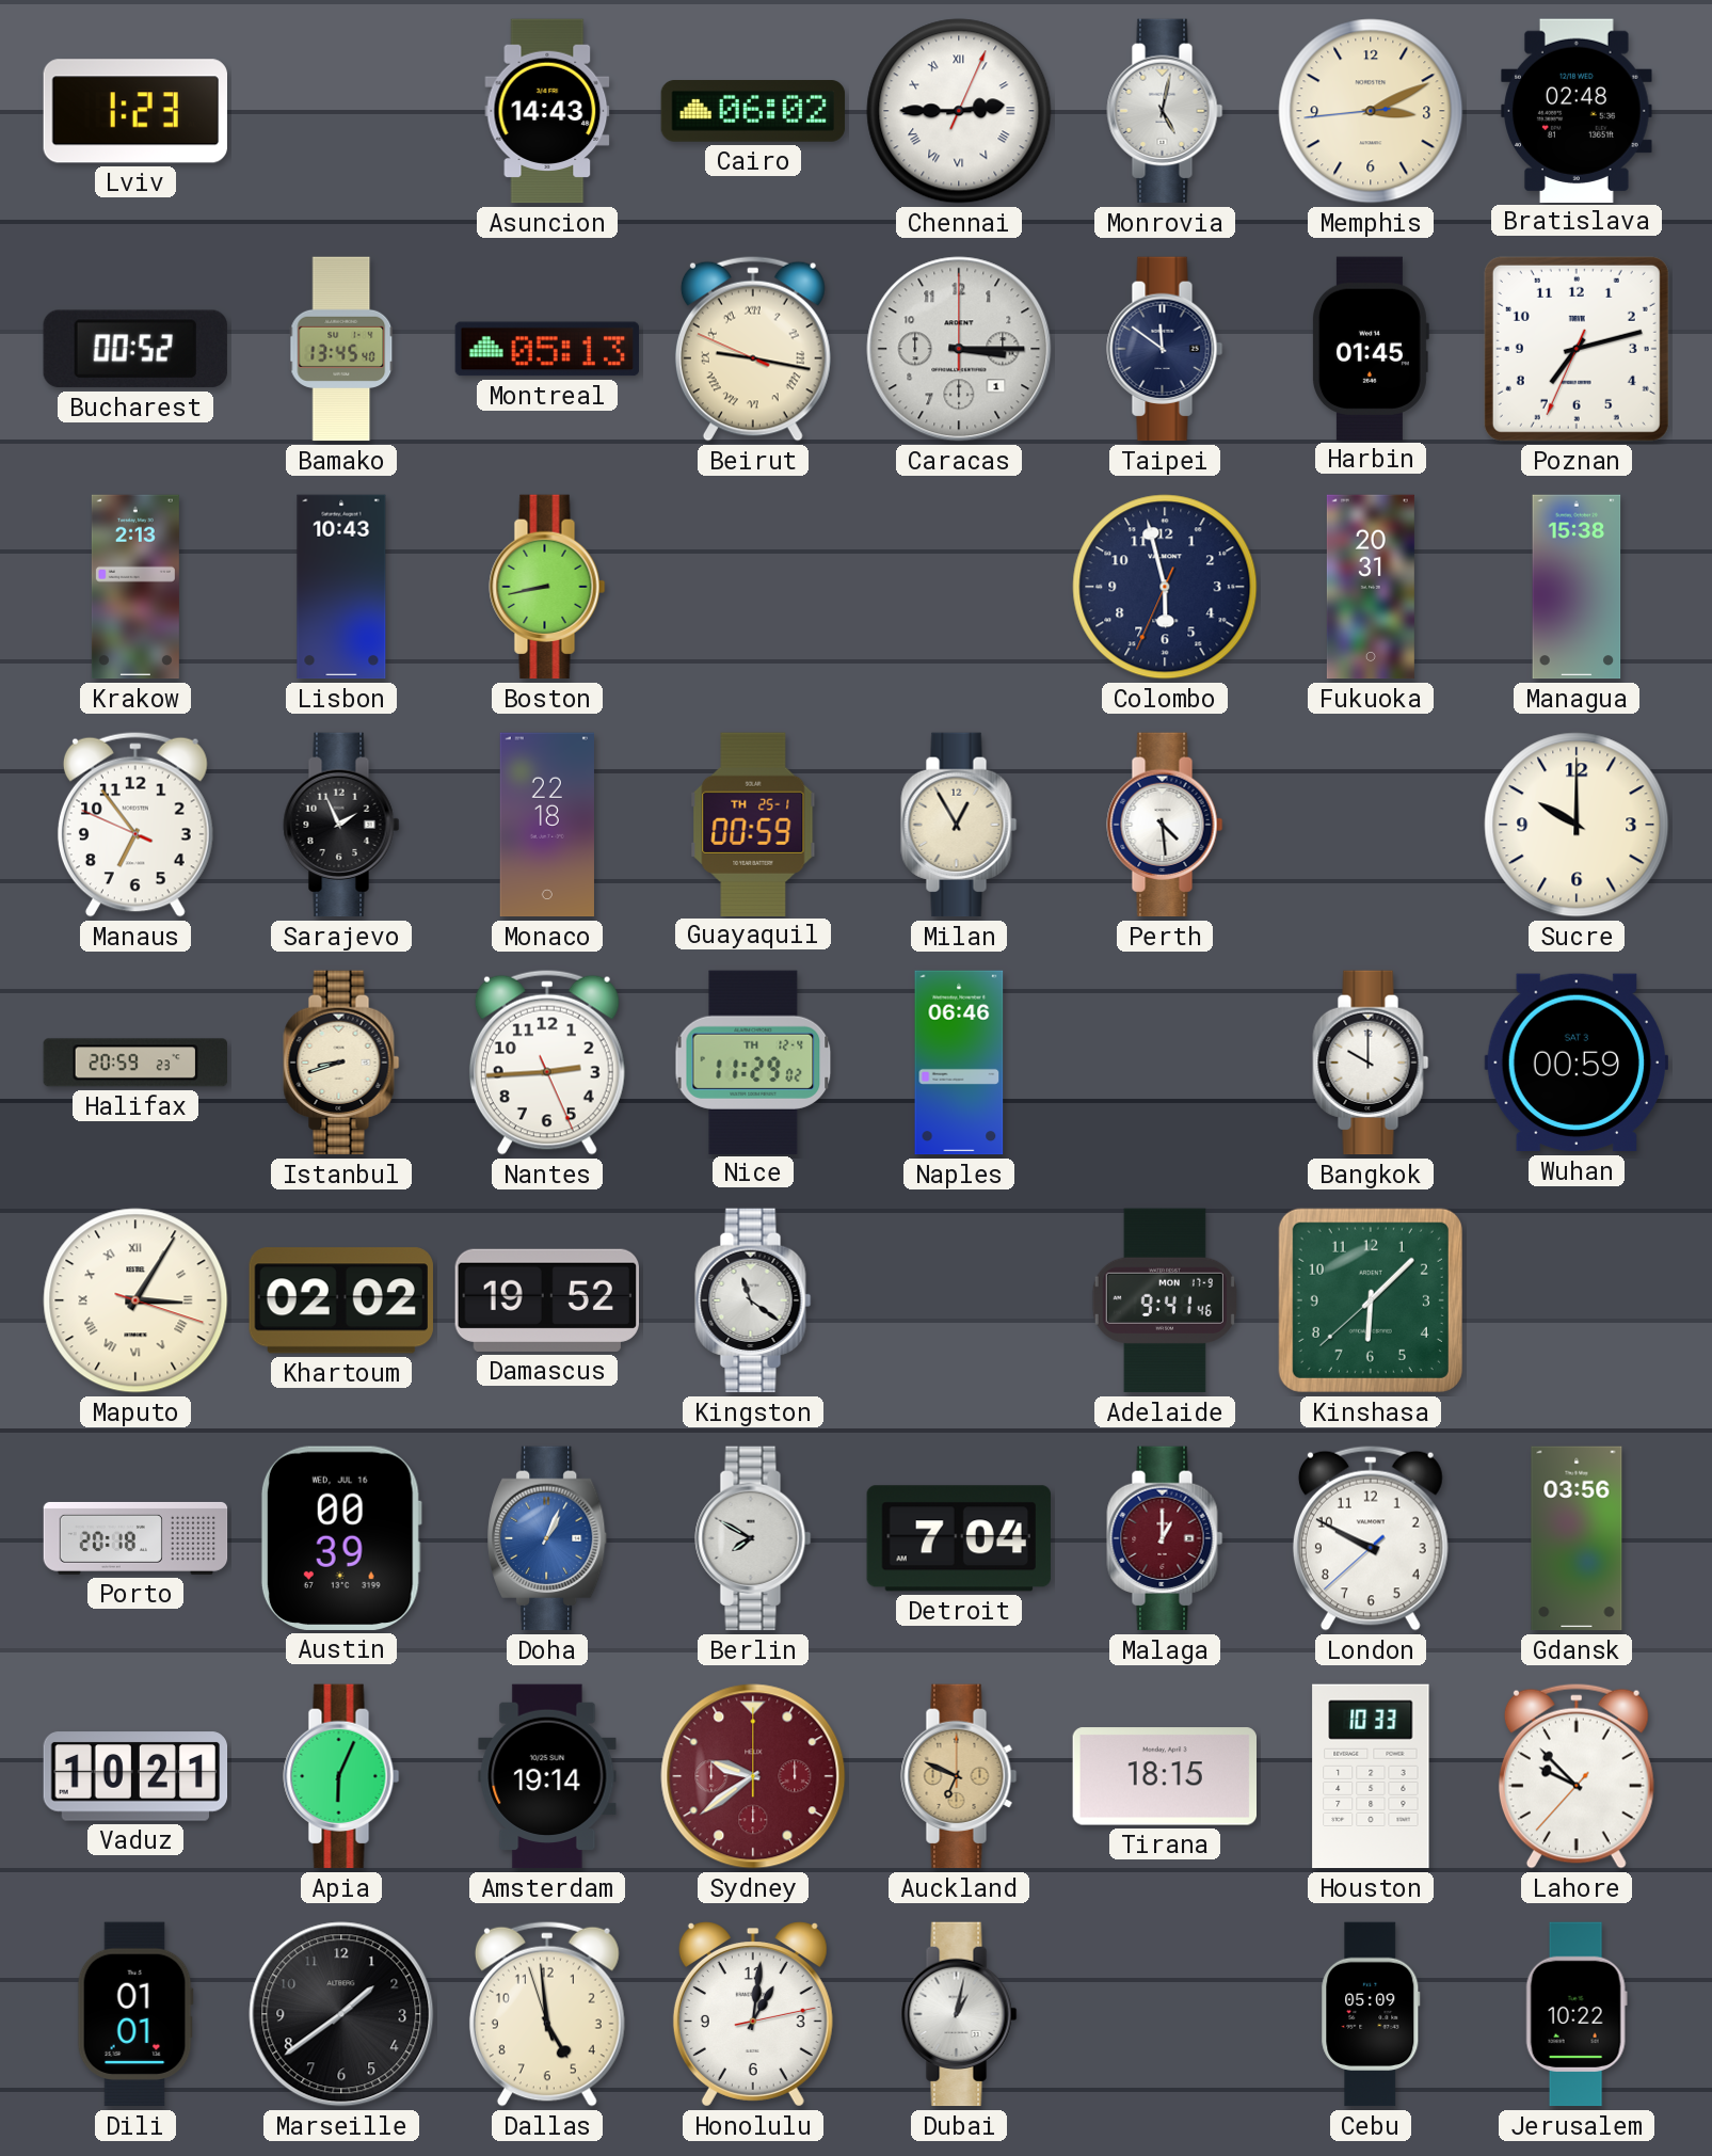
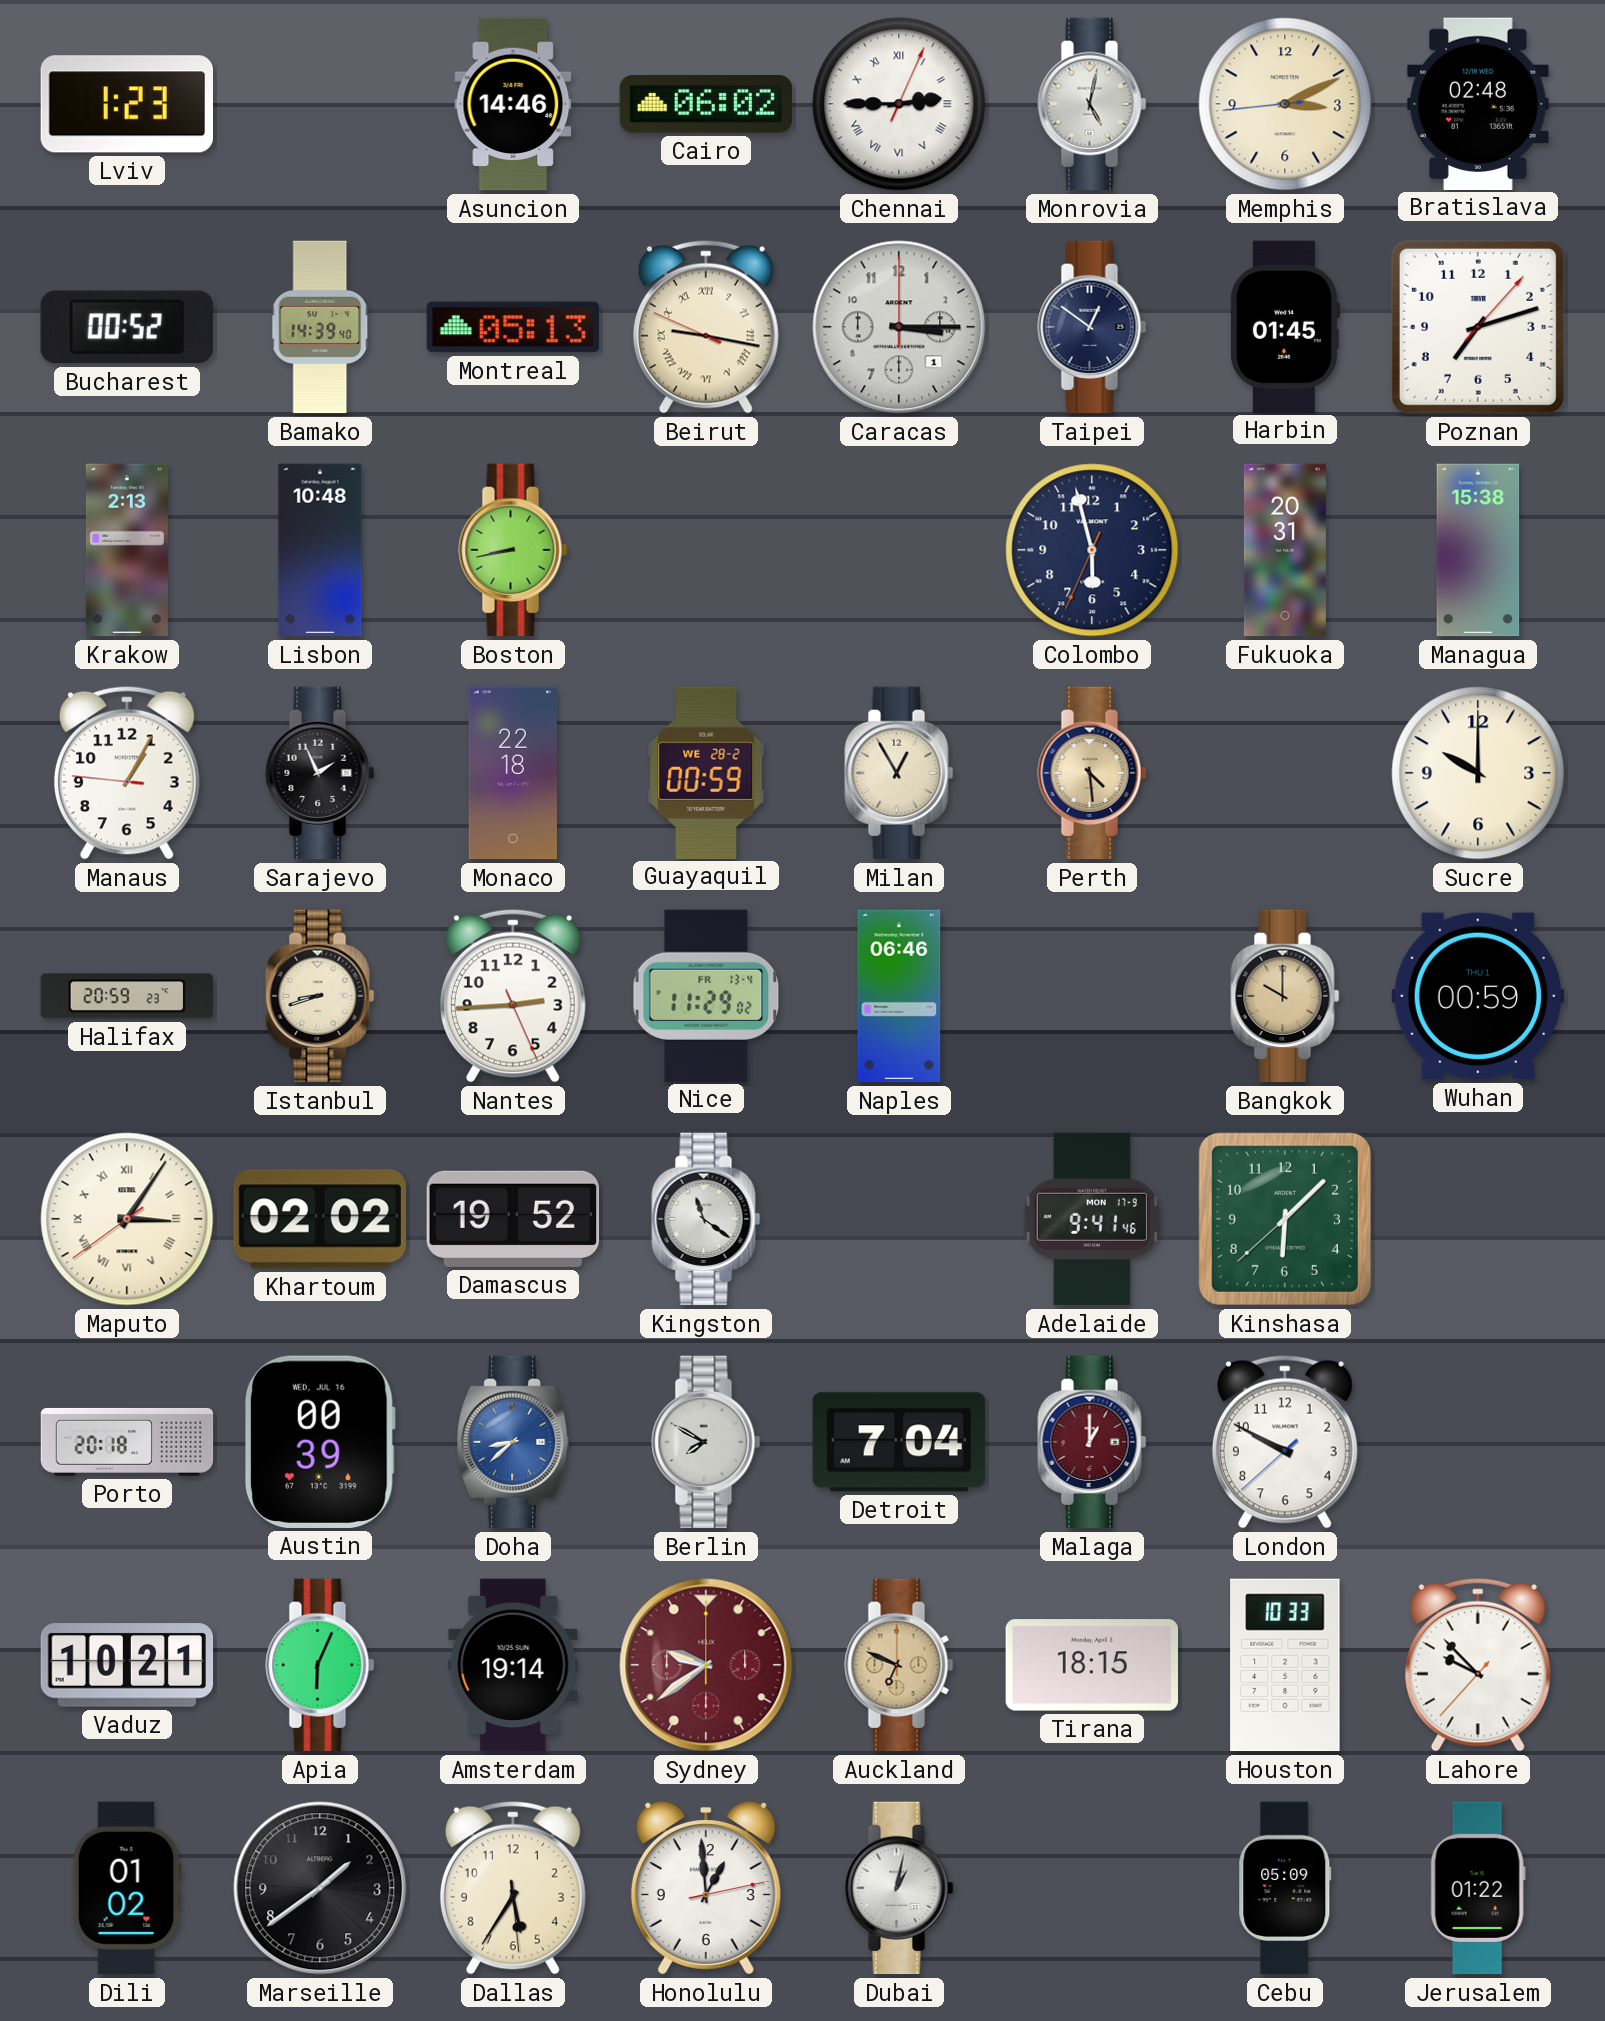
Asuncion: 14:43 -> 14:46
Bamako: 13:45 -> 14:39
Taipei: 11:51 -> 12:51
Poznan: 7:12:34 -> 7:12:07
Lisbon: 10:43 -> 10:48
Manaus: 6:53 -> 1:04
Guayaquil date: TH 25-1 -> WE 28-2
Perth dial: white -> champagne
Nice date: TH 12-4 -> FR 13-4
Bangkok dial: white -> champagne
Wuhan date: SAT 3 -> THU 1
Maputo: 3:05:18 -> 3:05:39
Doha: 1:04 -> 8:38
Gdansk: 03:56 -> none
Dili: 01:01 -> 01:02
Dallas: 4:58 -> 5:35
Honolulu: 1:01 -> 12:59
Jerusalem: 10:22 -> 01:22
